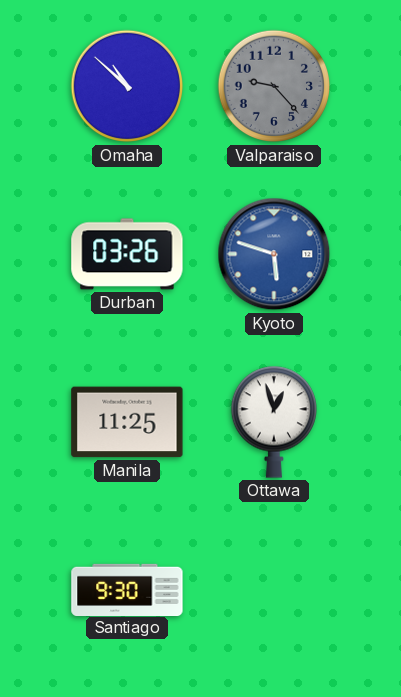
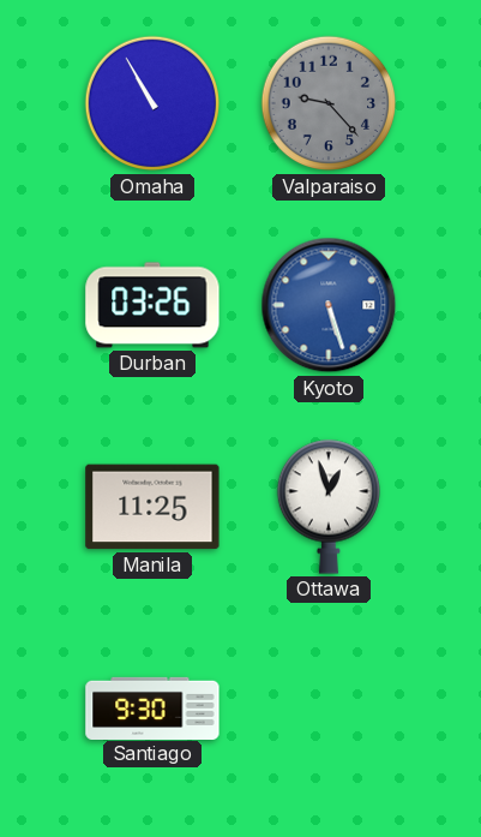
Omaha: 10:52 -> 10:55
Kyoto: 5:48 -> 5:27
